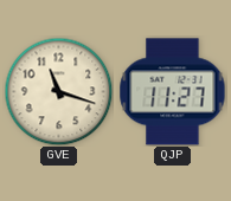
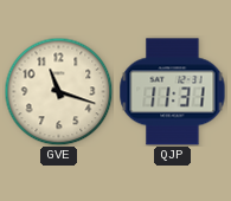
QJP: 11:27 -> 11:31
